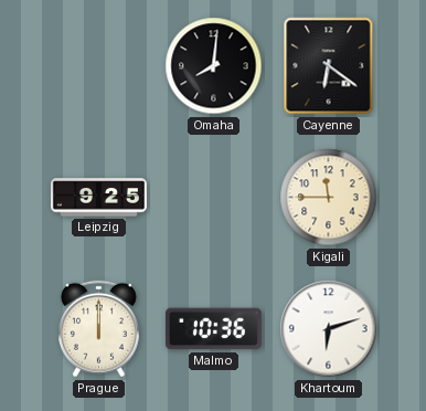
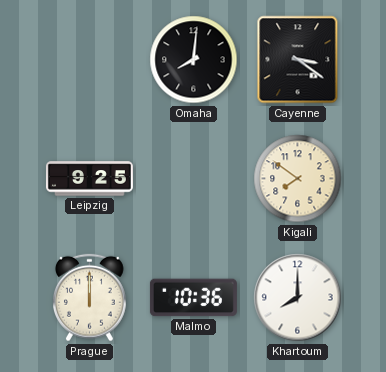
Cayenne: 6:21 -> 3:21
Kigali: 11:45 -> 7:51
Khartoum: 6:12 -> 8:00
